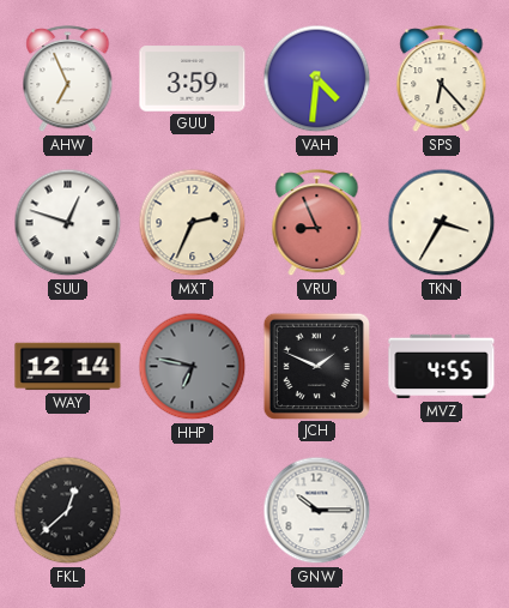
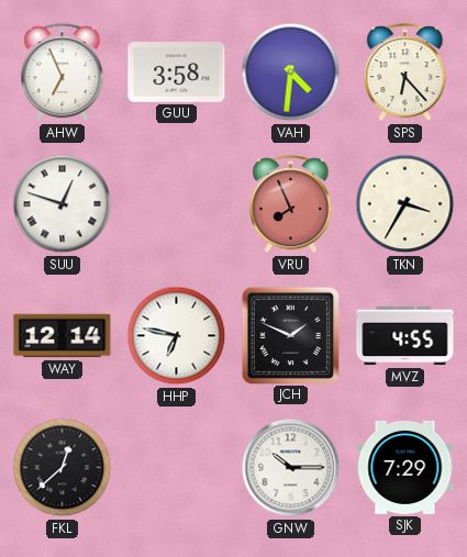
GUU: 3:59 -> 3:58
MXT: 2:34 -> none
VRU: 8:56 -> 7:56
HHP dial: grey -> white
SJK: none -> 7:29
